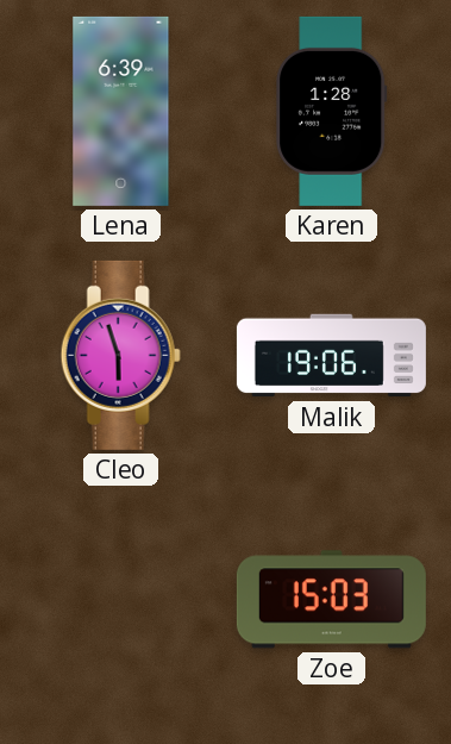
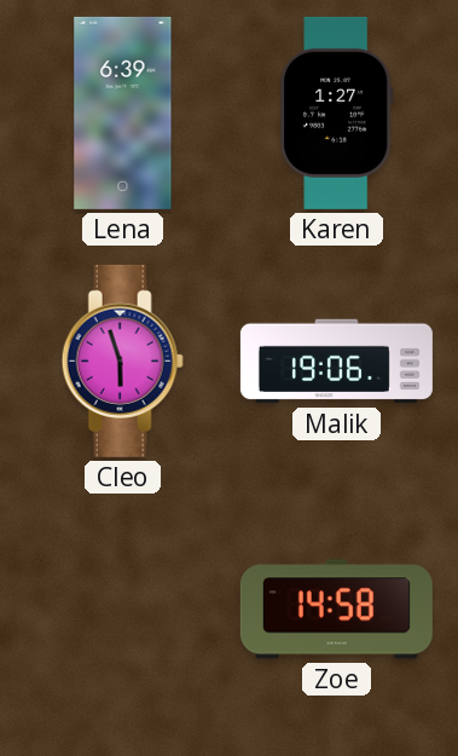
Karen: 1:28 -> 1:27
Zoe: 15:03 -> 14:58
